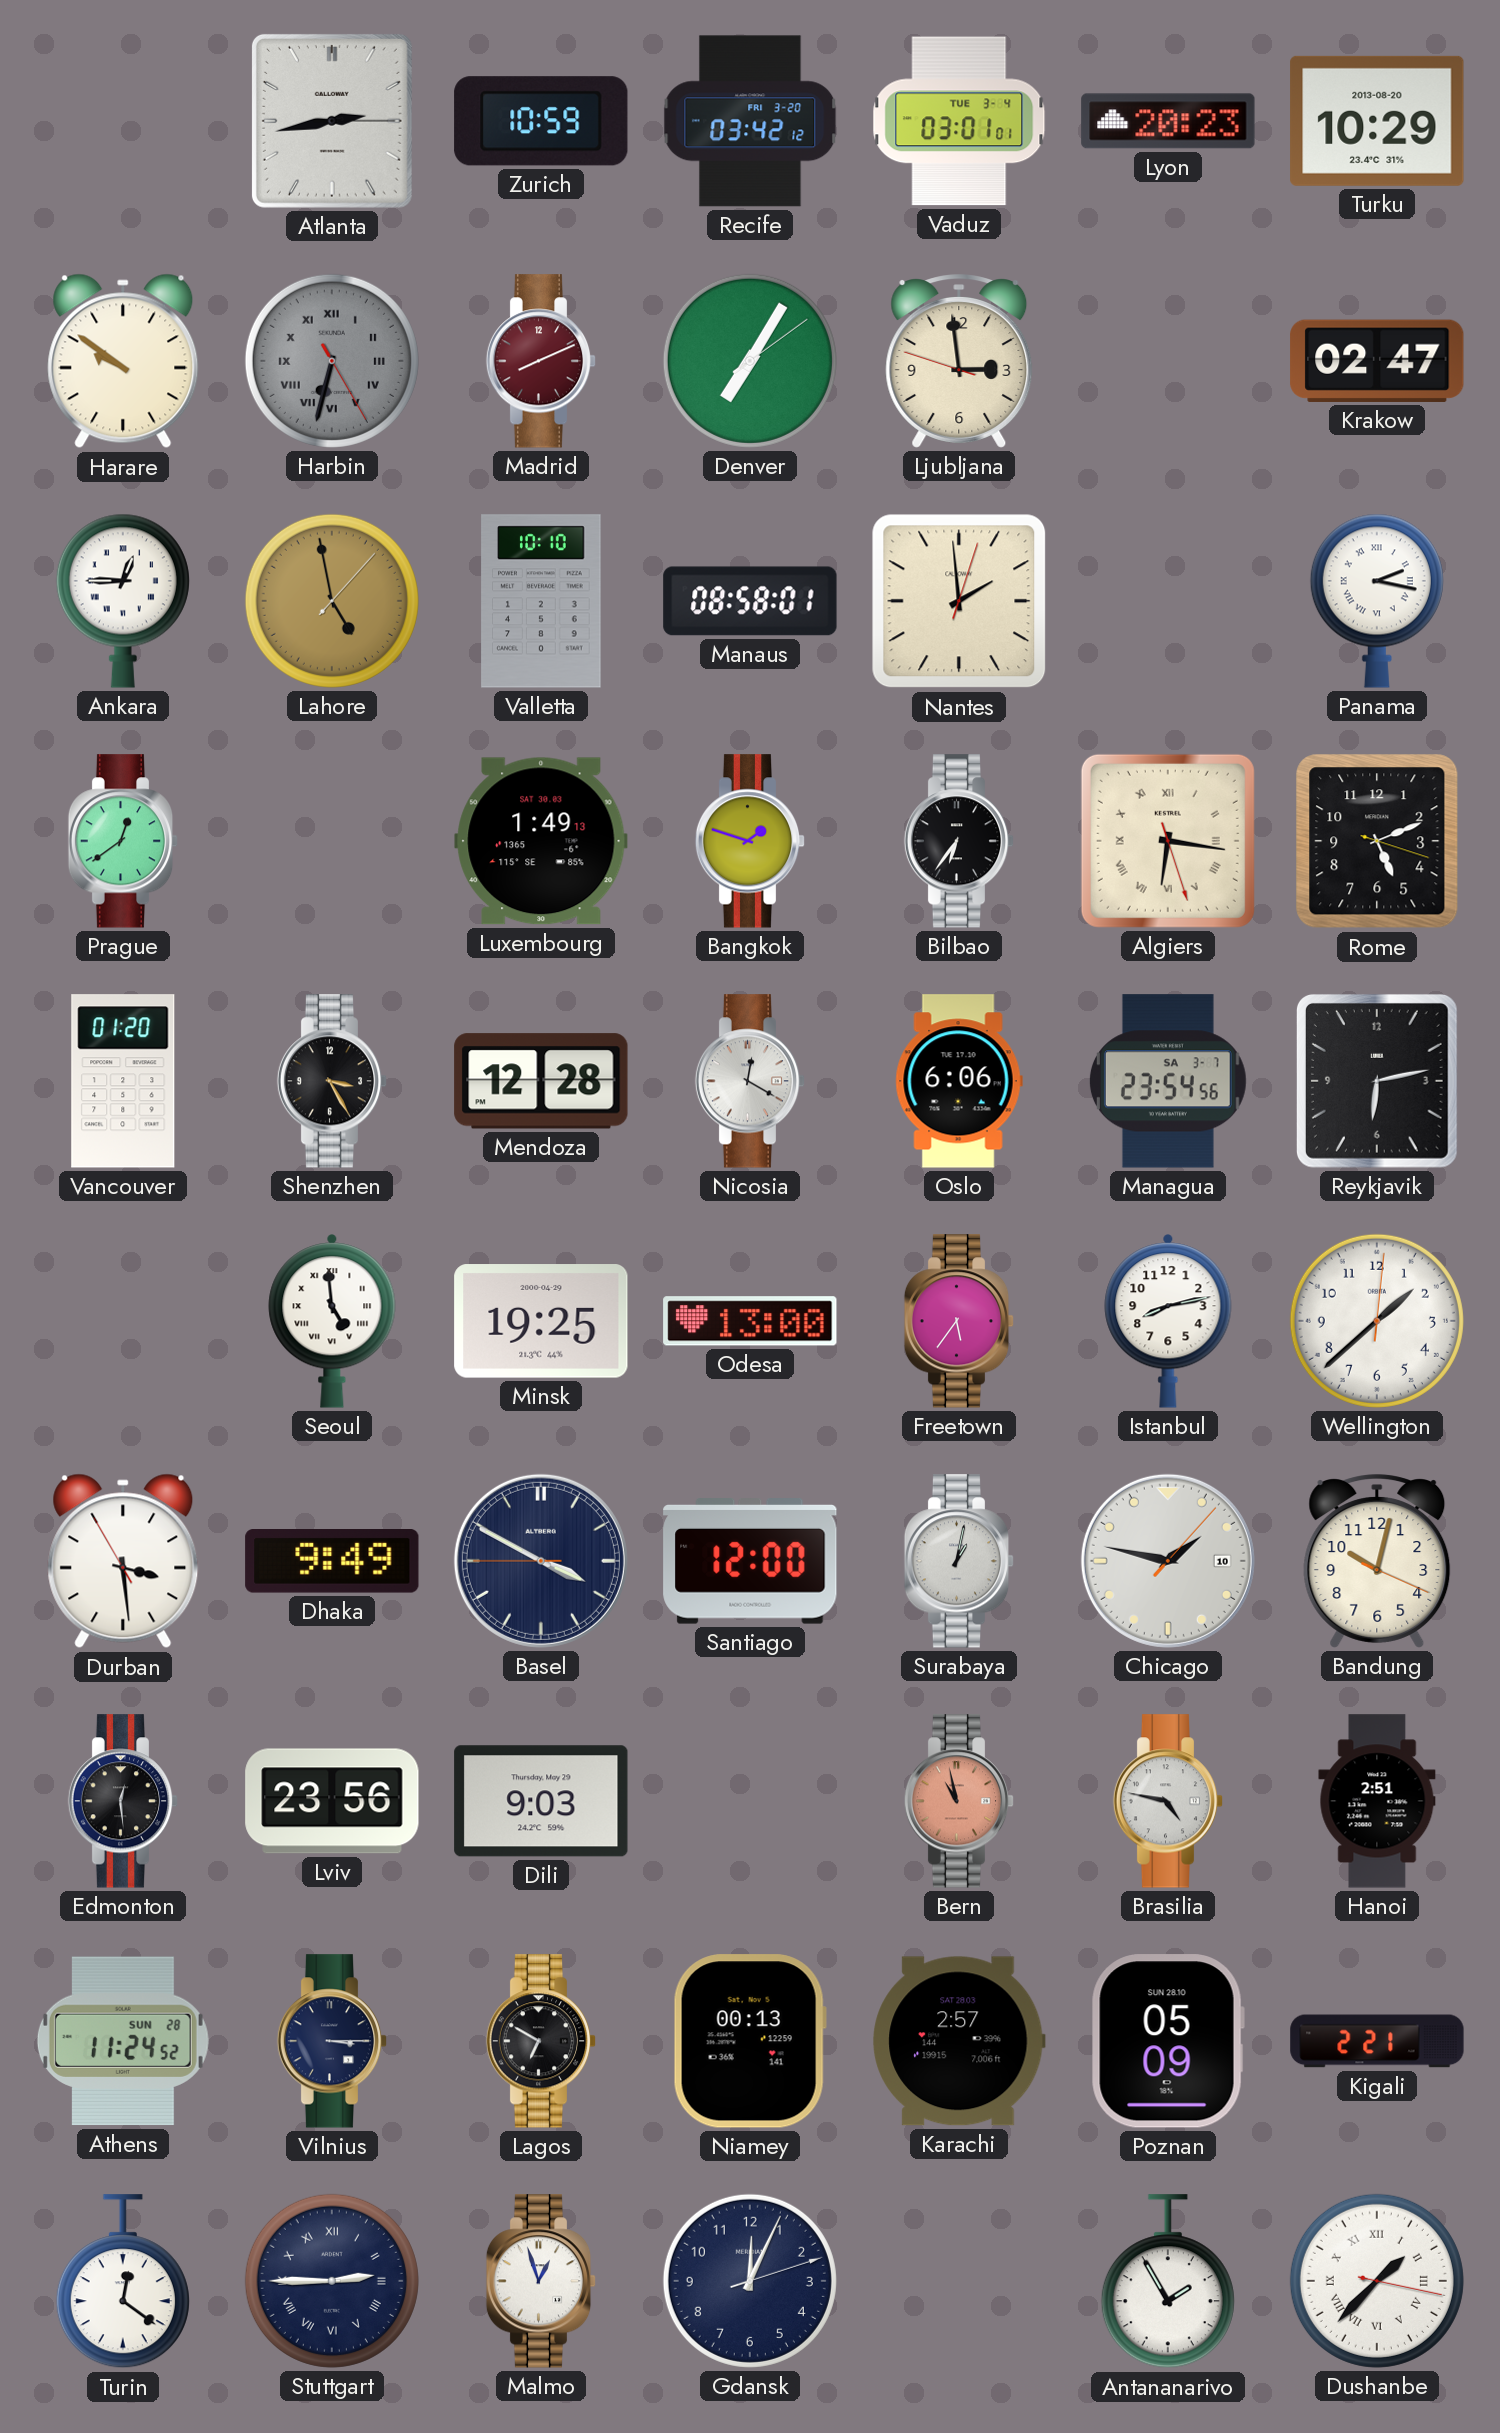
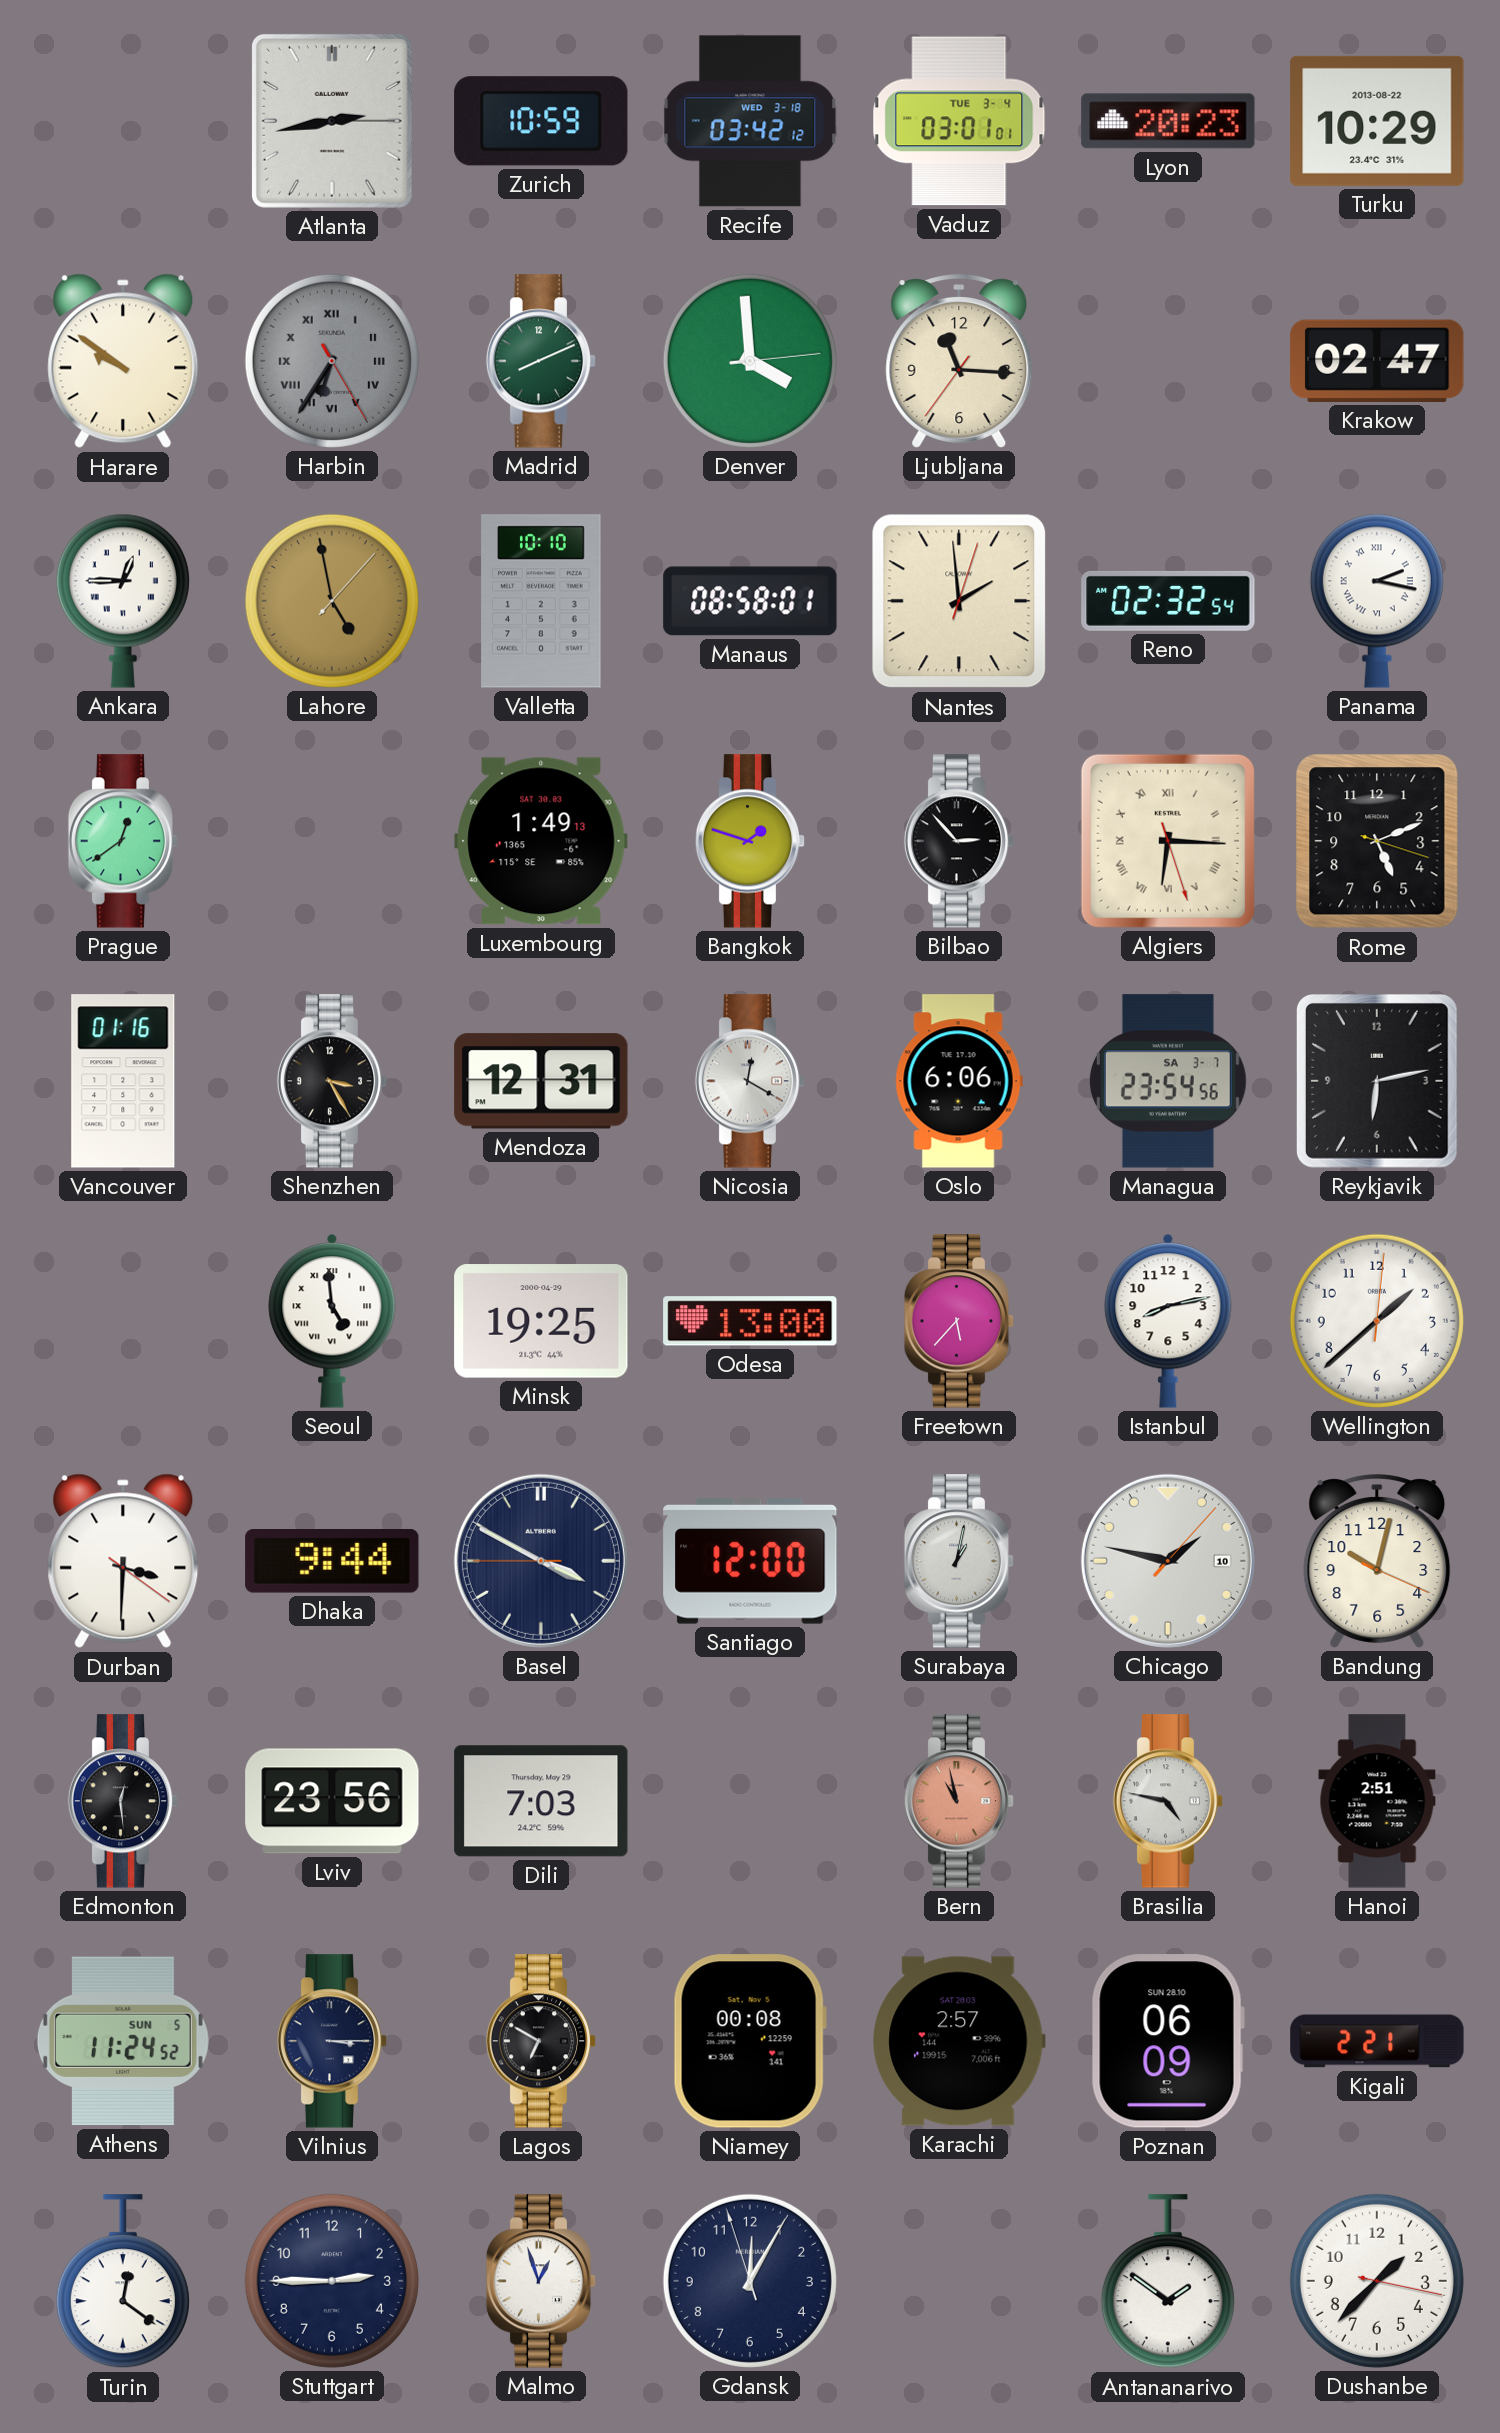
Recife date: FRI 3-20 -> WED 3-18
Turku date: 2013-08-20 -> 2013-08-22
Harbin: 6:32 -> 6:35
Madrid dial: burgundy -> green
Denver: 7:05 -> 3:59
Ljubljana: 2:58 -> 11:15
Reno: none -> 02:32
Bilbao: 6:36 -> 2:53
Algiers: 6:16 -> 6:15
Vancouver: 01:20 -> 01:16
Mendoza: 12:28 -> 12:31
Freetown: 5:36 -> 5:37
Durban: 3:28 -> 3:30
Dhaka: 9:49 -> 9:44
Dili: 9:03 -> 7:03
Athens date: SUN 28 -> SUN 5
Niamey: 00:13 -> 00:08
Poznan: 05:09 -> 06:09
Stuttgart numerals: Roman -> Arabic
Gdansk: 12:04:12 -> 12:04:57
Antananarivo: 1:55 -> 1:51
Dushanbe numerals: Roman -> Arabic
